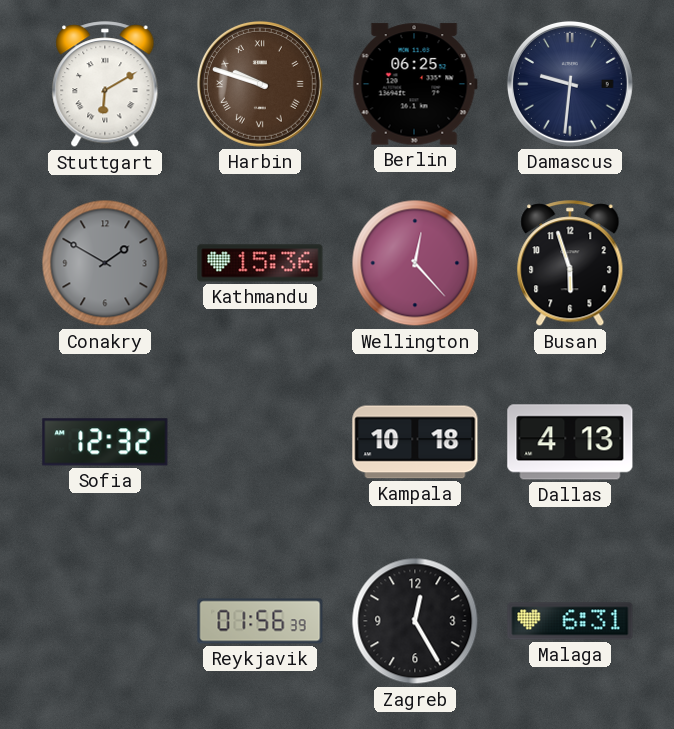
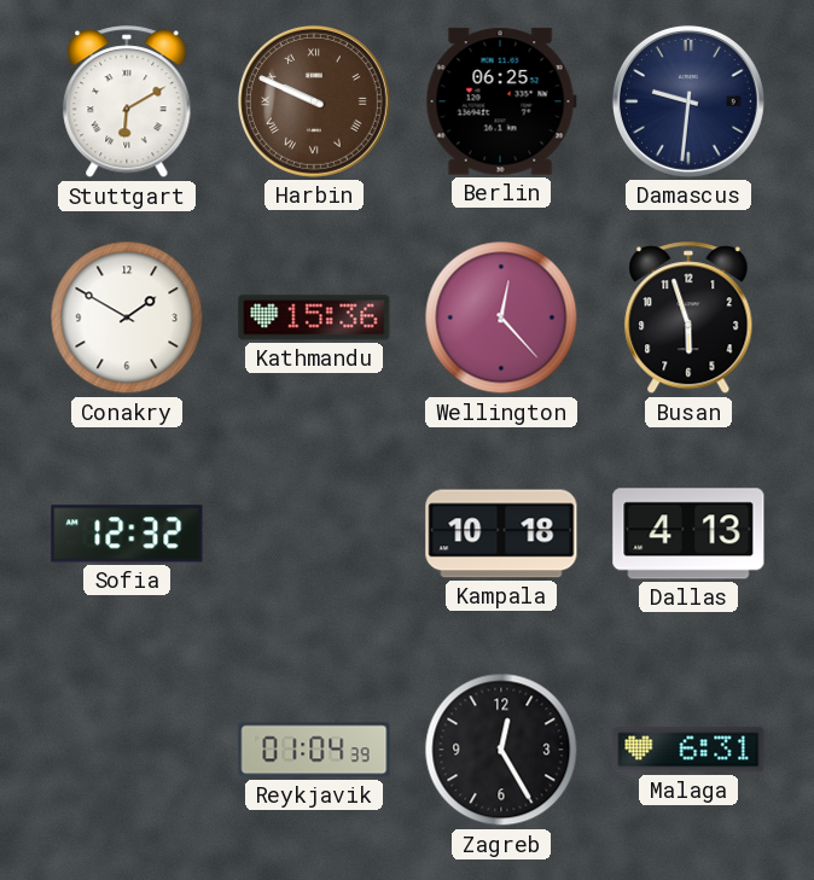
Harbin: 9:48 -> 9:49
Conakry dial: grey -> white
Reykjavik: 01:56 -> 01:04
